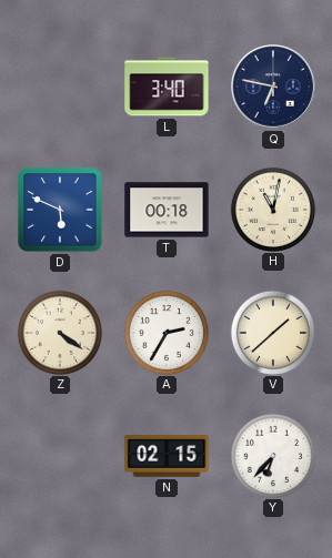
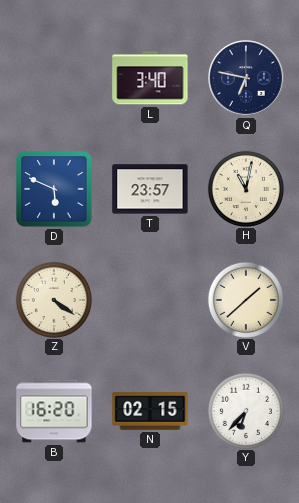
T: 00:18 -> 23:57
A: 2:35 -> none
B: none -> 16:20
